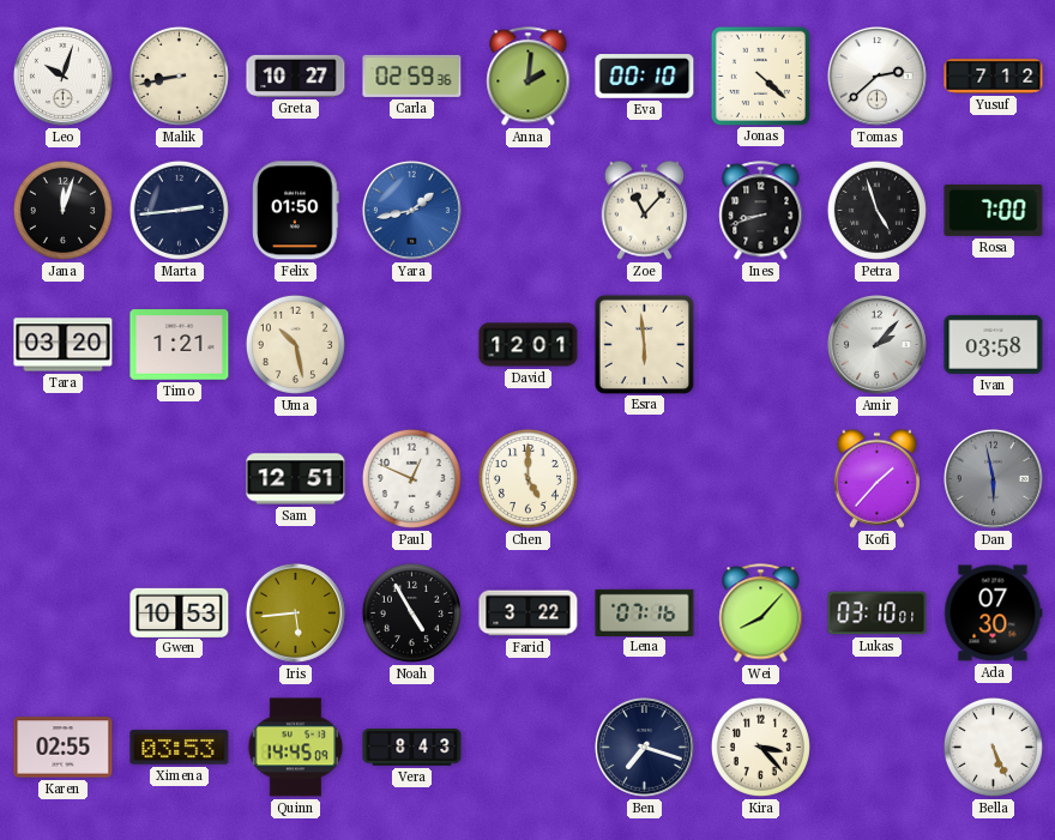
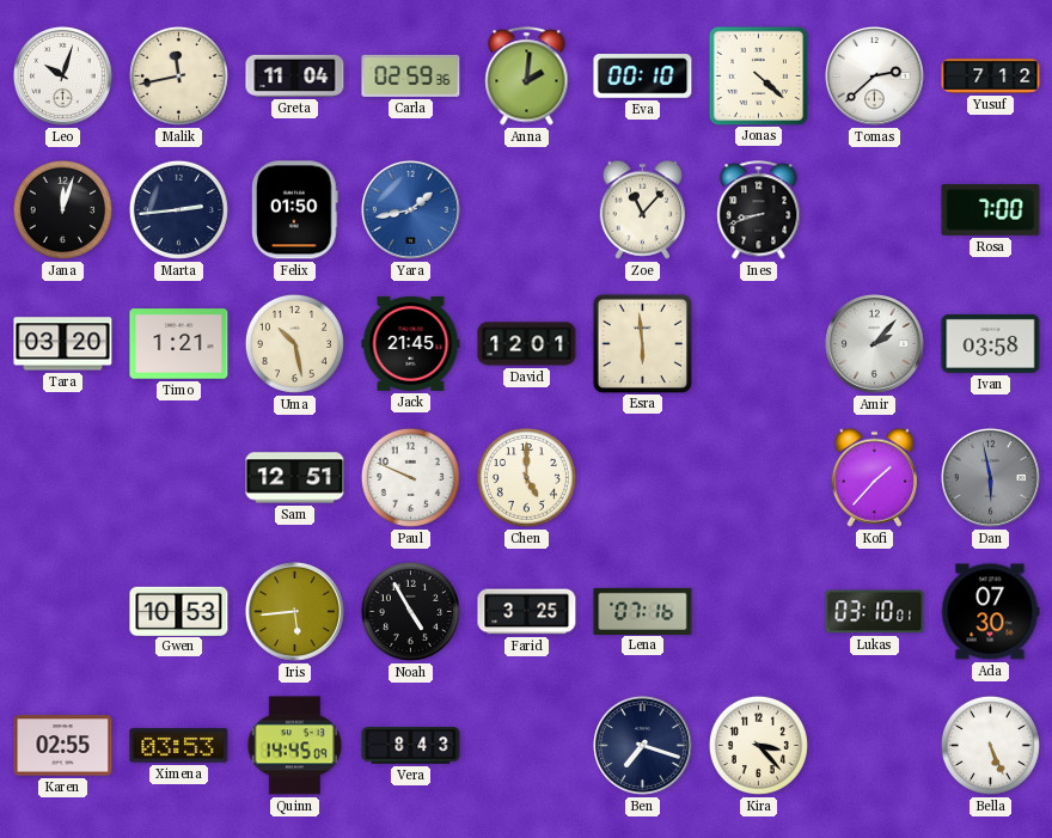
Malik: 8:43 -> 11:43
Greta: 10:27 -> 11:04
Petra: 4:57 -> none
Jack: none -> 21:45
Paul: 12:49 -> 9:49
Farid: 3:22 -> 3:25
Wei: 8:07 -> none
